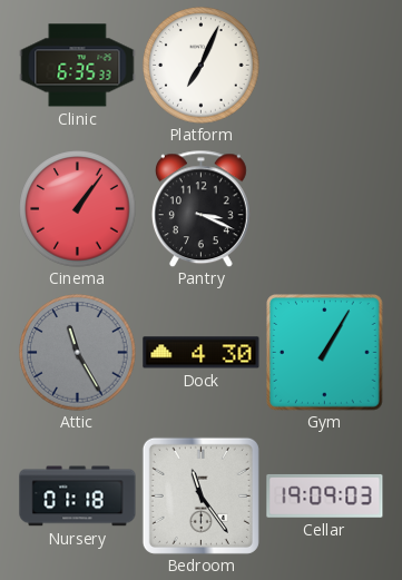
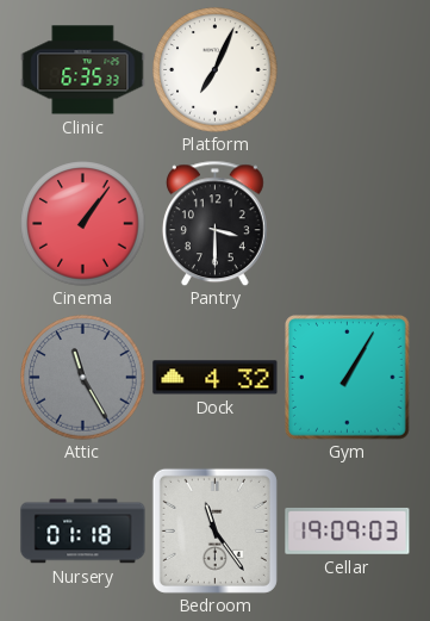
Pantry: 3:19 -> 3:30
Dock: 4:30 -> 4:32
